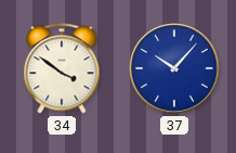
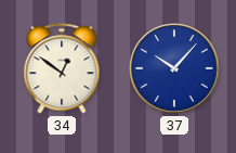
34: 3:51 -> 12:51
